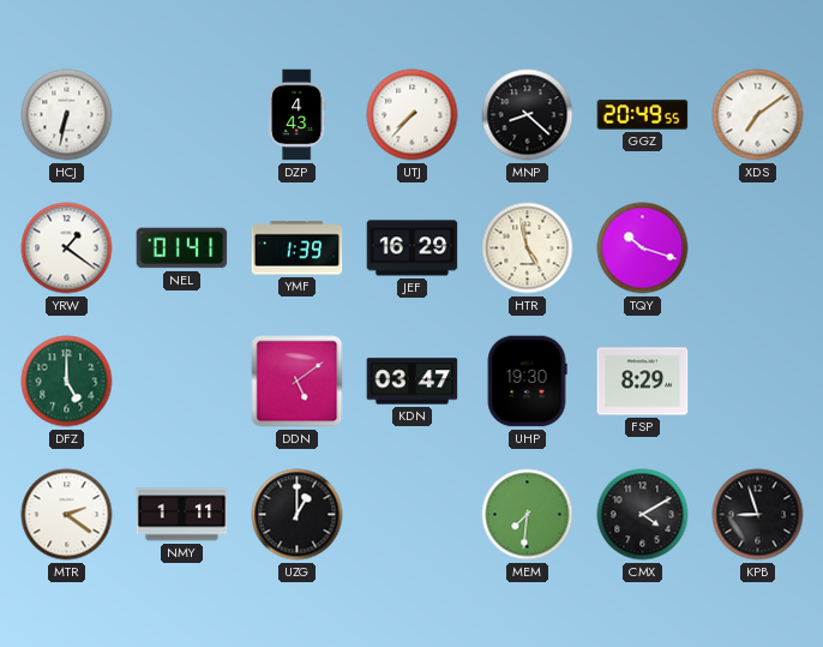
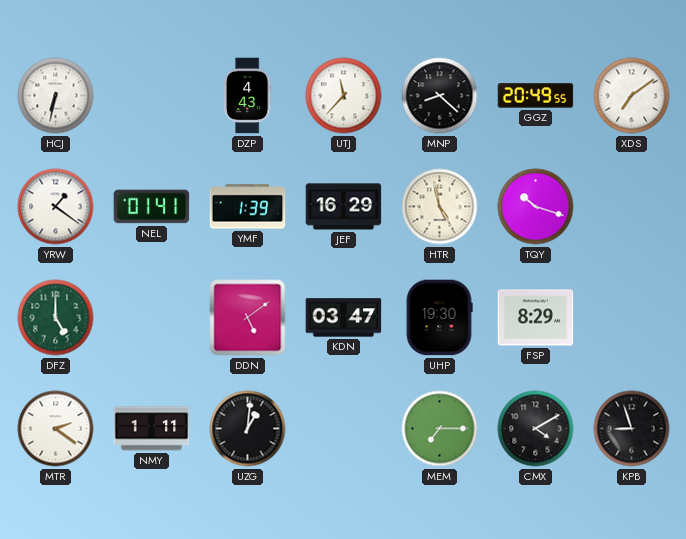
UTJ: 7:37 -> 11:37
UZG: 1:00 -> 1:01
MEM: 7:31 -> 7:15
